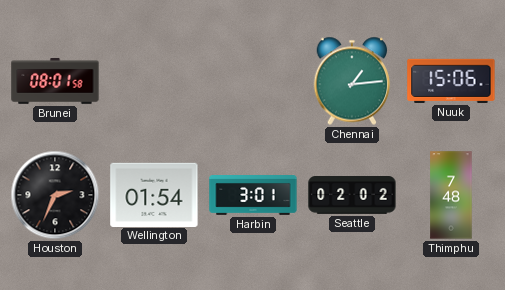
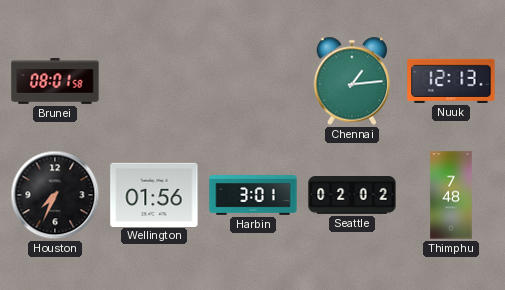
Nuuk: 15:06 -> 12:13
Houston: 2:34 -> 7:34
Wellington: 01:54 -> 01:56
